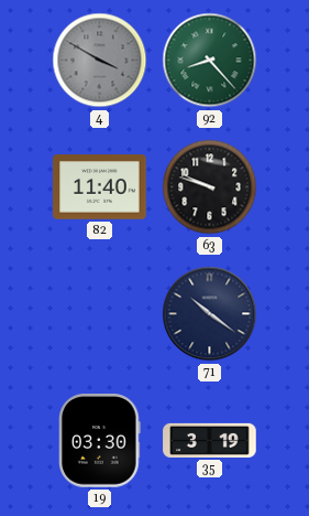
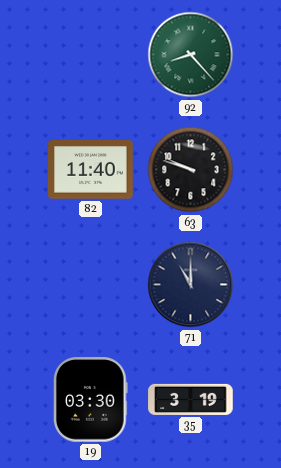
4: 3:50 -> none
71: 10:21 -> 11:00
